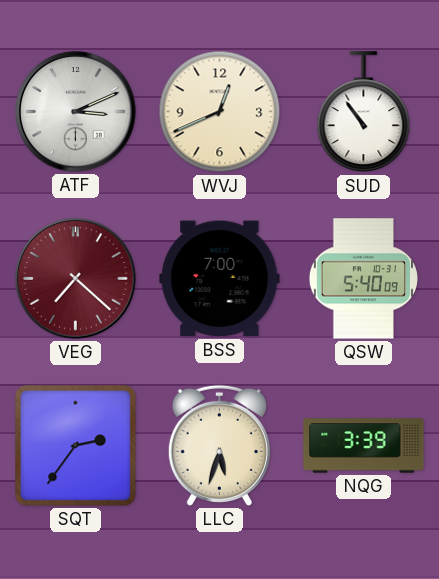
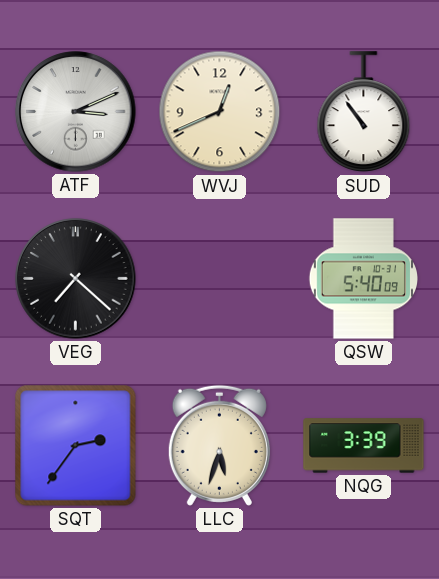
VEG dial: burgundy -> black
BSS: 7:00 -> none
